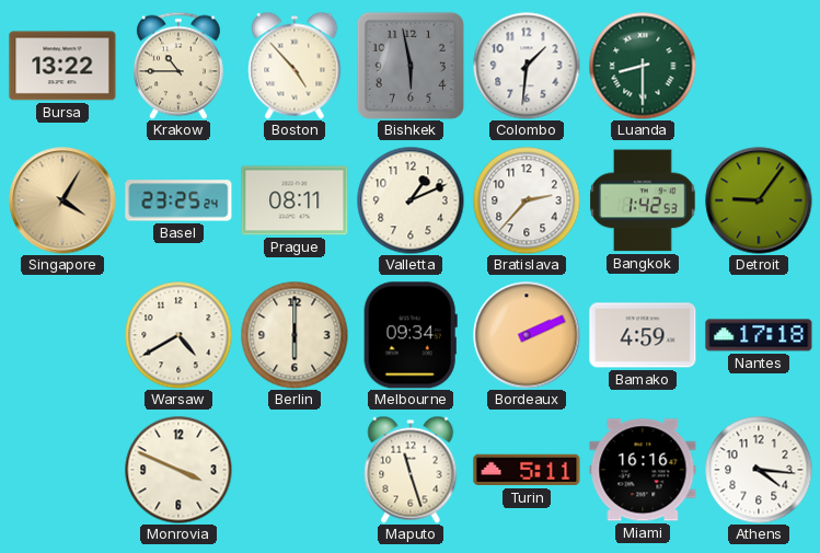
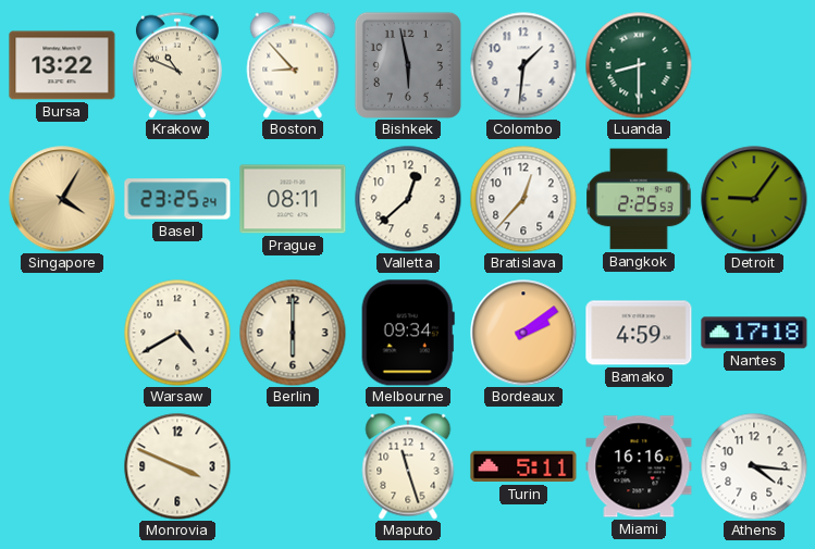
Krakow: 10:45 -> 10:49
Boston: 4:53 -> 8:53
Valletta: 1:11 -> 12:38
Bratislava: 2:37 -> 12:37
Bangkok: 1:42 -> 2:25
Bordeaux: 2:11 -> 2:09
